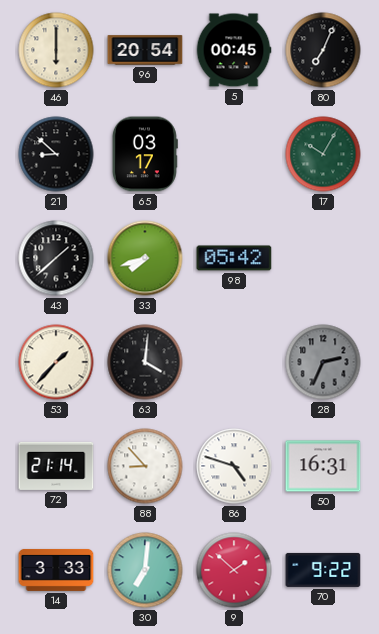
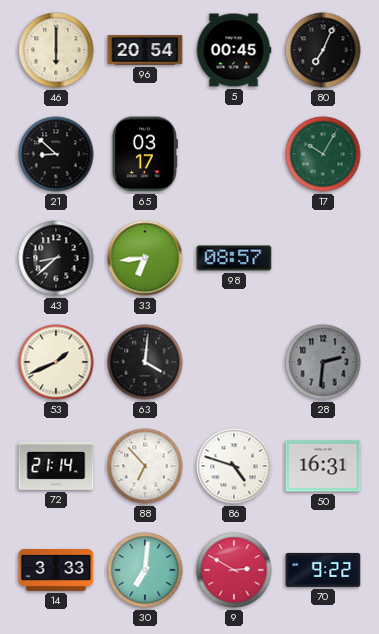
43: 1:38 -> 8:38
33: 7:42 -> 6:44
98: 05:42 -> 08:57
53: 1:37 -> 1:41
28: 2:34 -> 2:31
88: 8:53 -> 6:53
9: 1:52 -> 2:50
